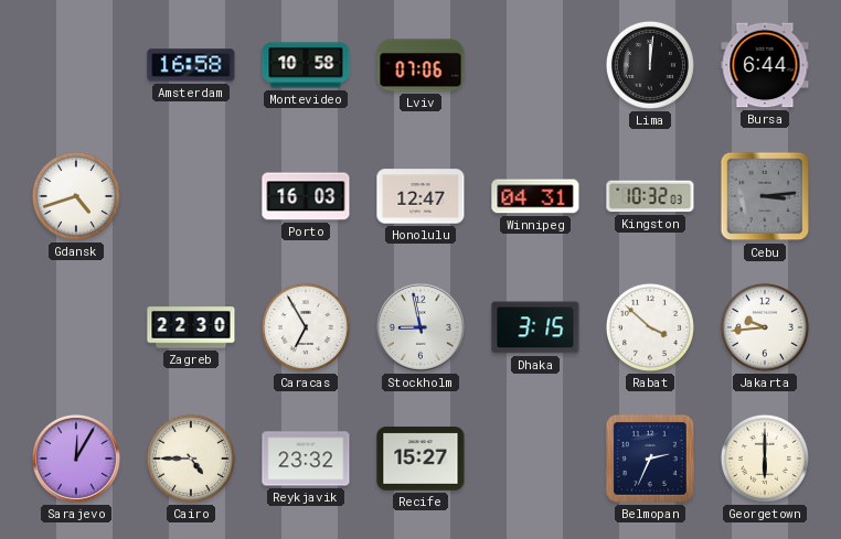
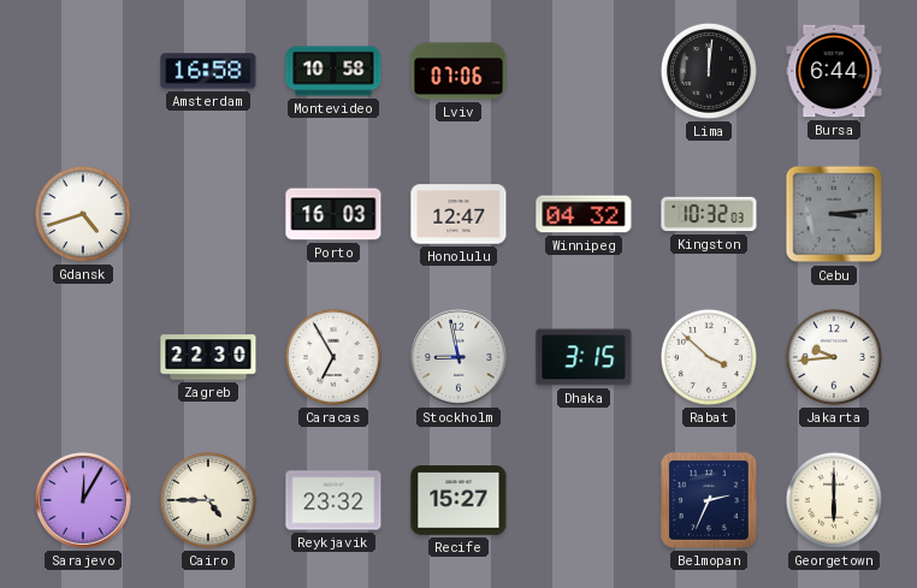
Winnipeg: 04:31 -> 04:32
